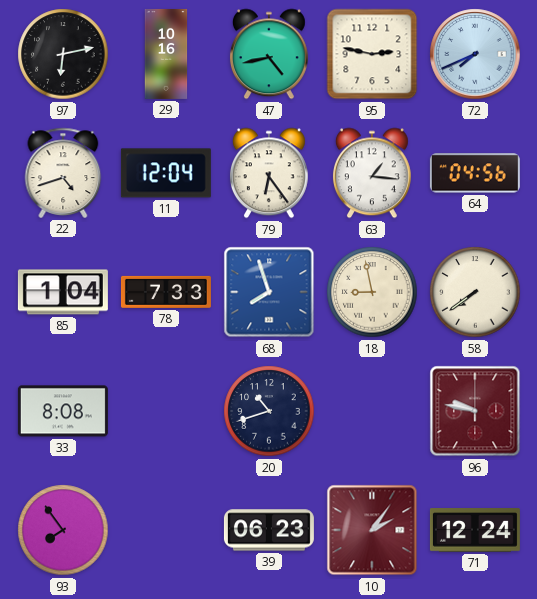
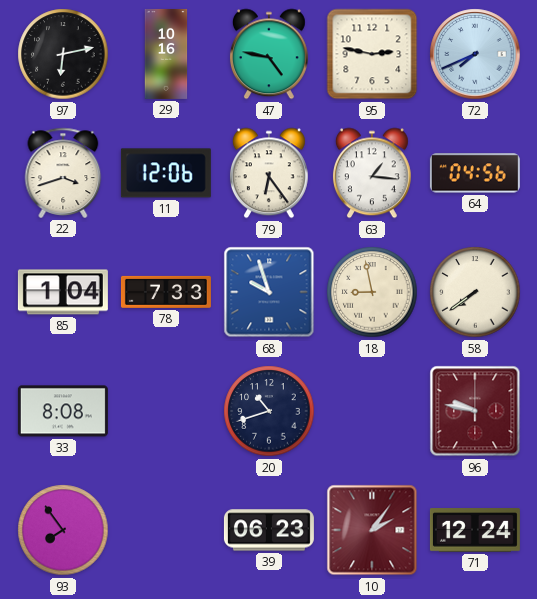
47: 4:43 -> 4:47
22: 4:42 -> 3:42
11: 12:04 -> 12:06
68: 7:57 -> 9:57
